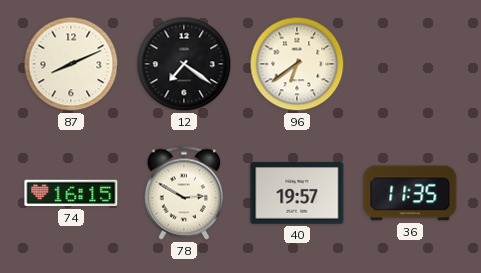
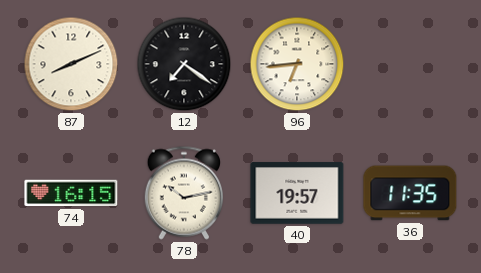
96: 6:39 -> 6:44
78: 2:50 -> 10:13
